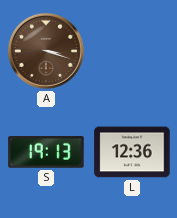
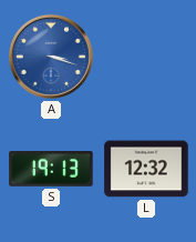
A dial: brown -> blue
L: 12:36 -> 12:32
